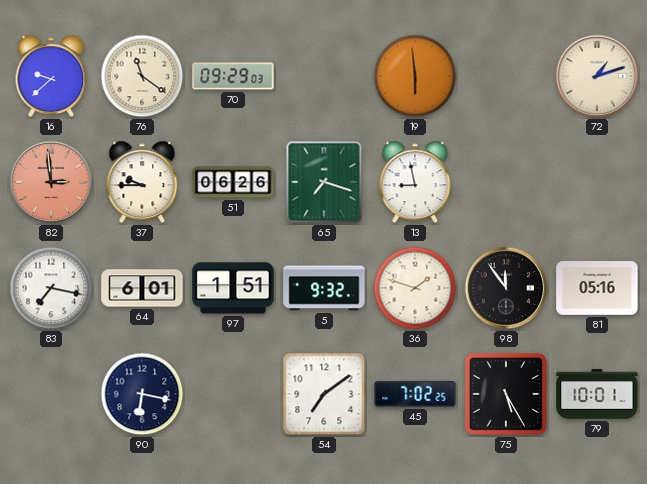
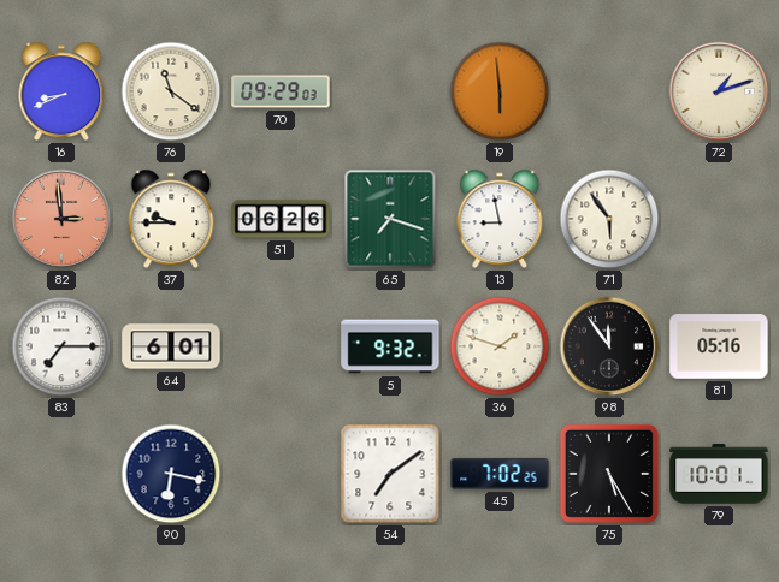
16: 9:38 -> 8:41
71: none -> 5:54
83: 7:17 -> 7:15
97: 1:51 -> none
